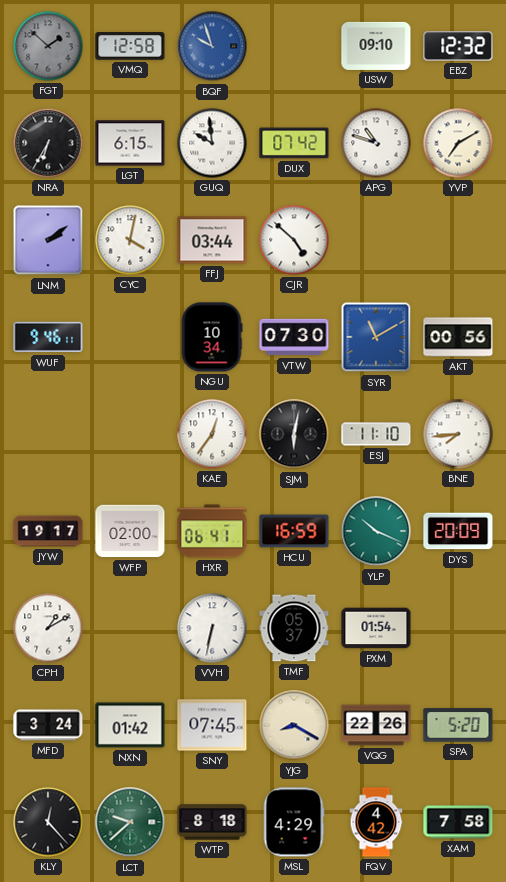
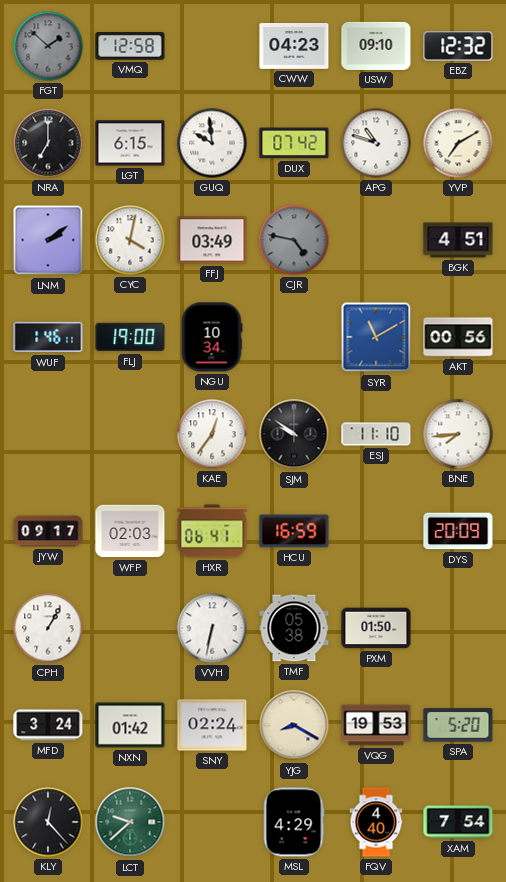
BQF: 9:57 -> none
CWW: none -> 04:23
NRA: 6:35 -> 7:00
FFJ: 03:44 -> 03:49
CJR: 4:52 -> 4:47
CJR dial: white -> grey
BGK: none -> 4:51
WUF: 9:46 -> 1:46
FLJ: none -> 19:00
VTW: 07:30 -> none
SJM: 6:02 -> 9:51
JYW: 19:17 -> 09:17
WFP: 02:00 -> 02:03
YLP: 10:19 -> none
CPH: 1:10 -> 1:05
TMF: 05:37 -> 05:38
PXM: 01:54 -> 01:50
SNY: 07:45 -> 02:24
VQG: 22:26 -> 19:53
WTP: 8:18 -> none
FQV: 4:42 -> 4:40
XAM: 7:58 -> 7:54
